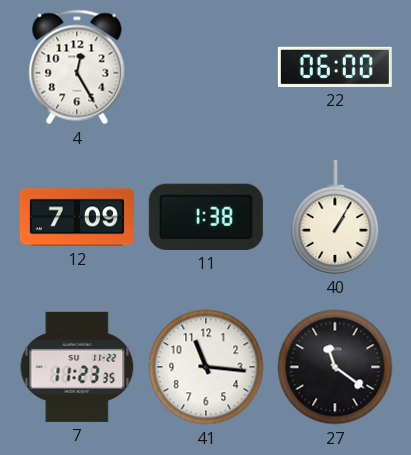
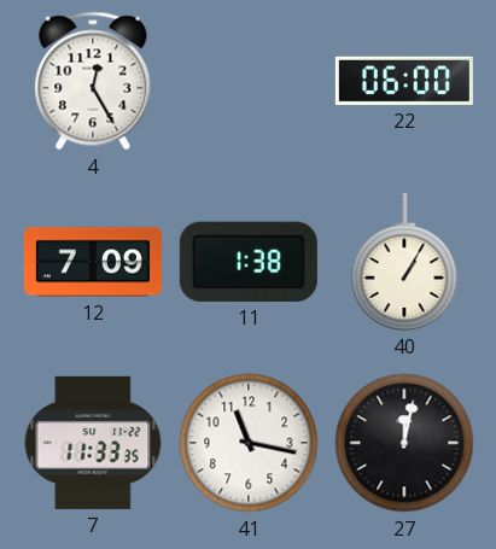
7: 11:23 -> 11:33
41: 11:16 -> 11:17
27: 11:21 -> 12:02
